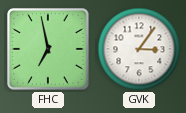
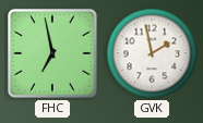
GVK: 3:06 -> 1:58
